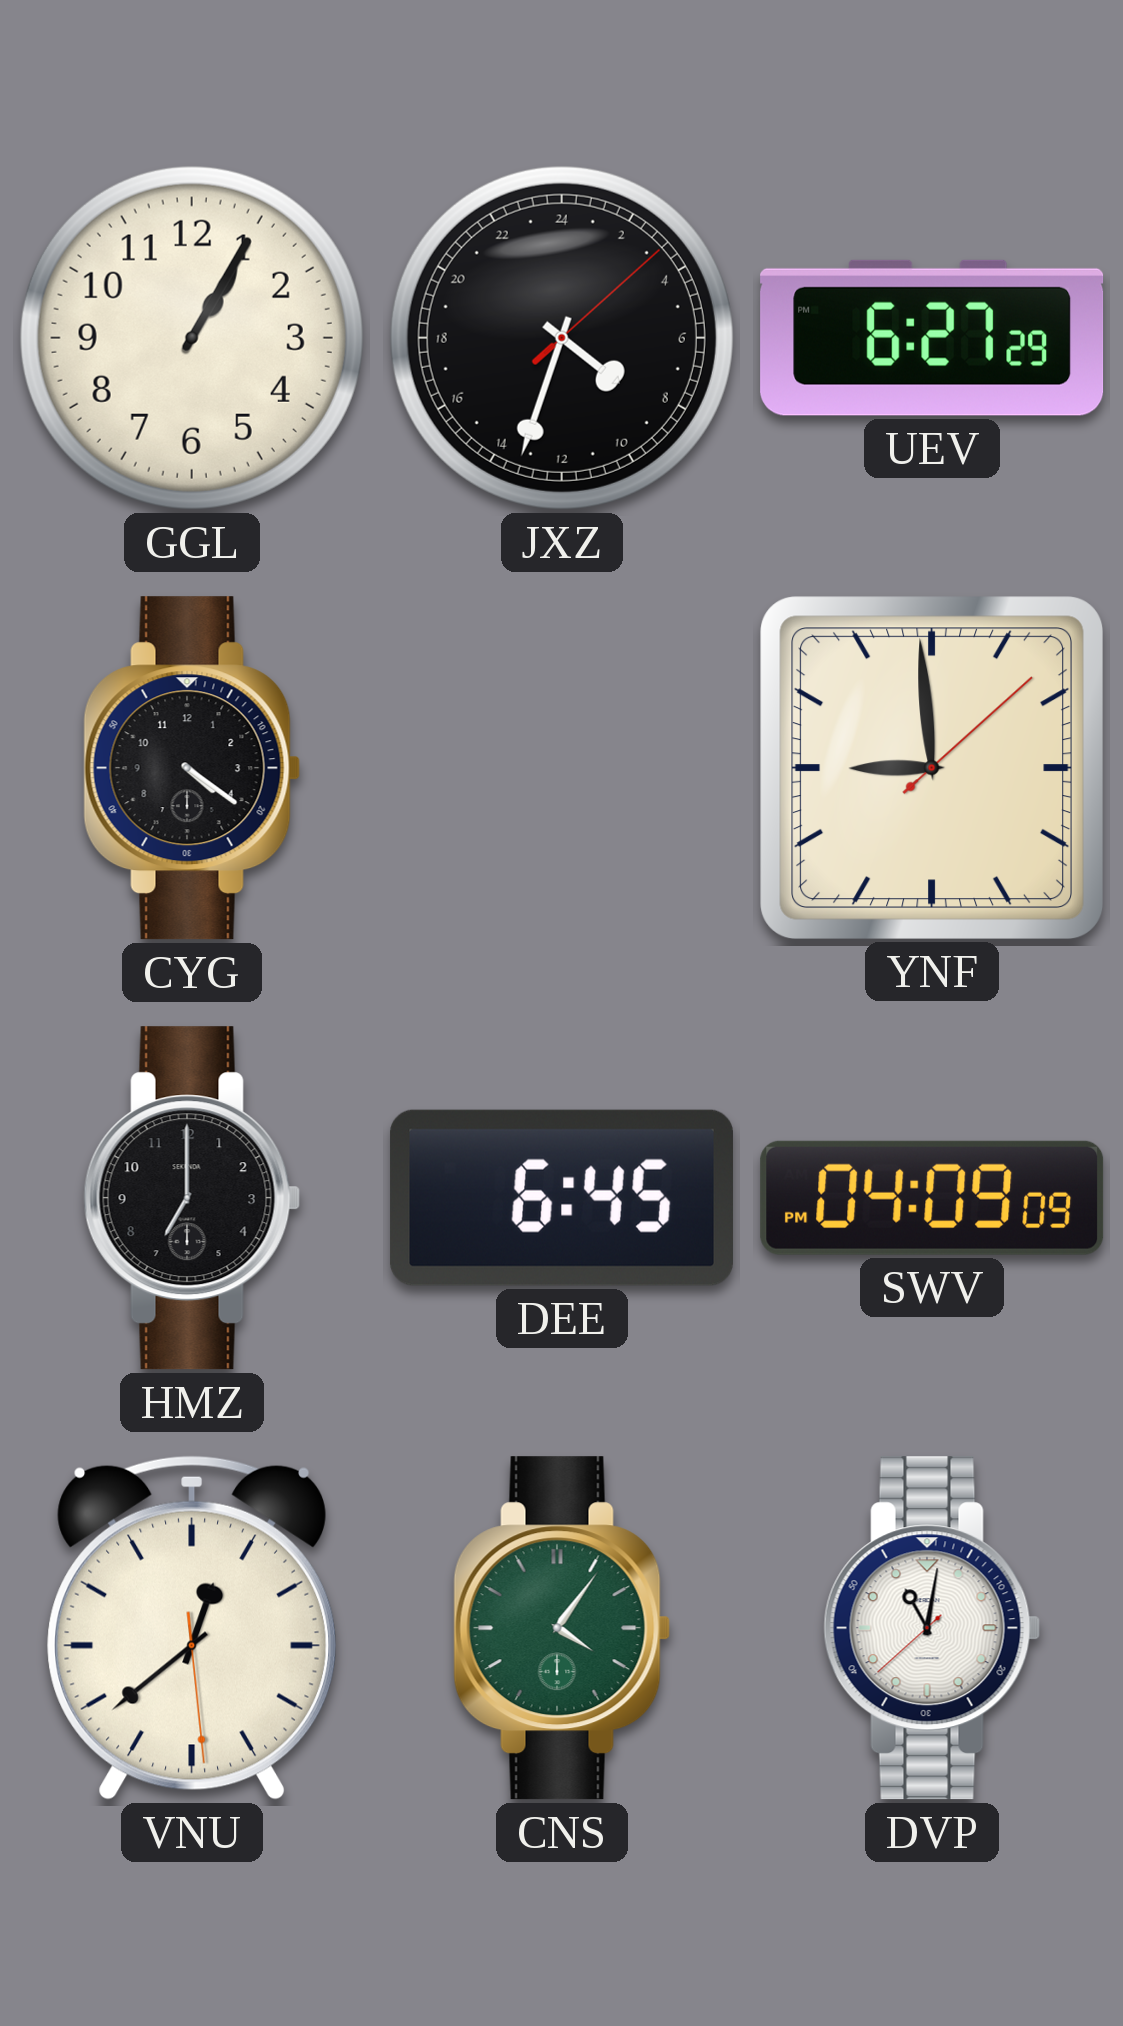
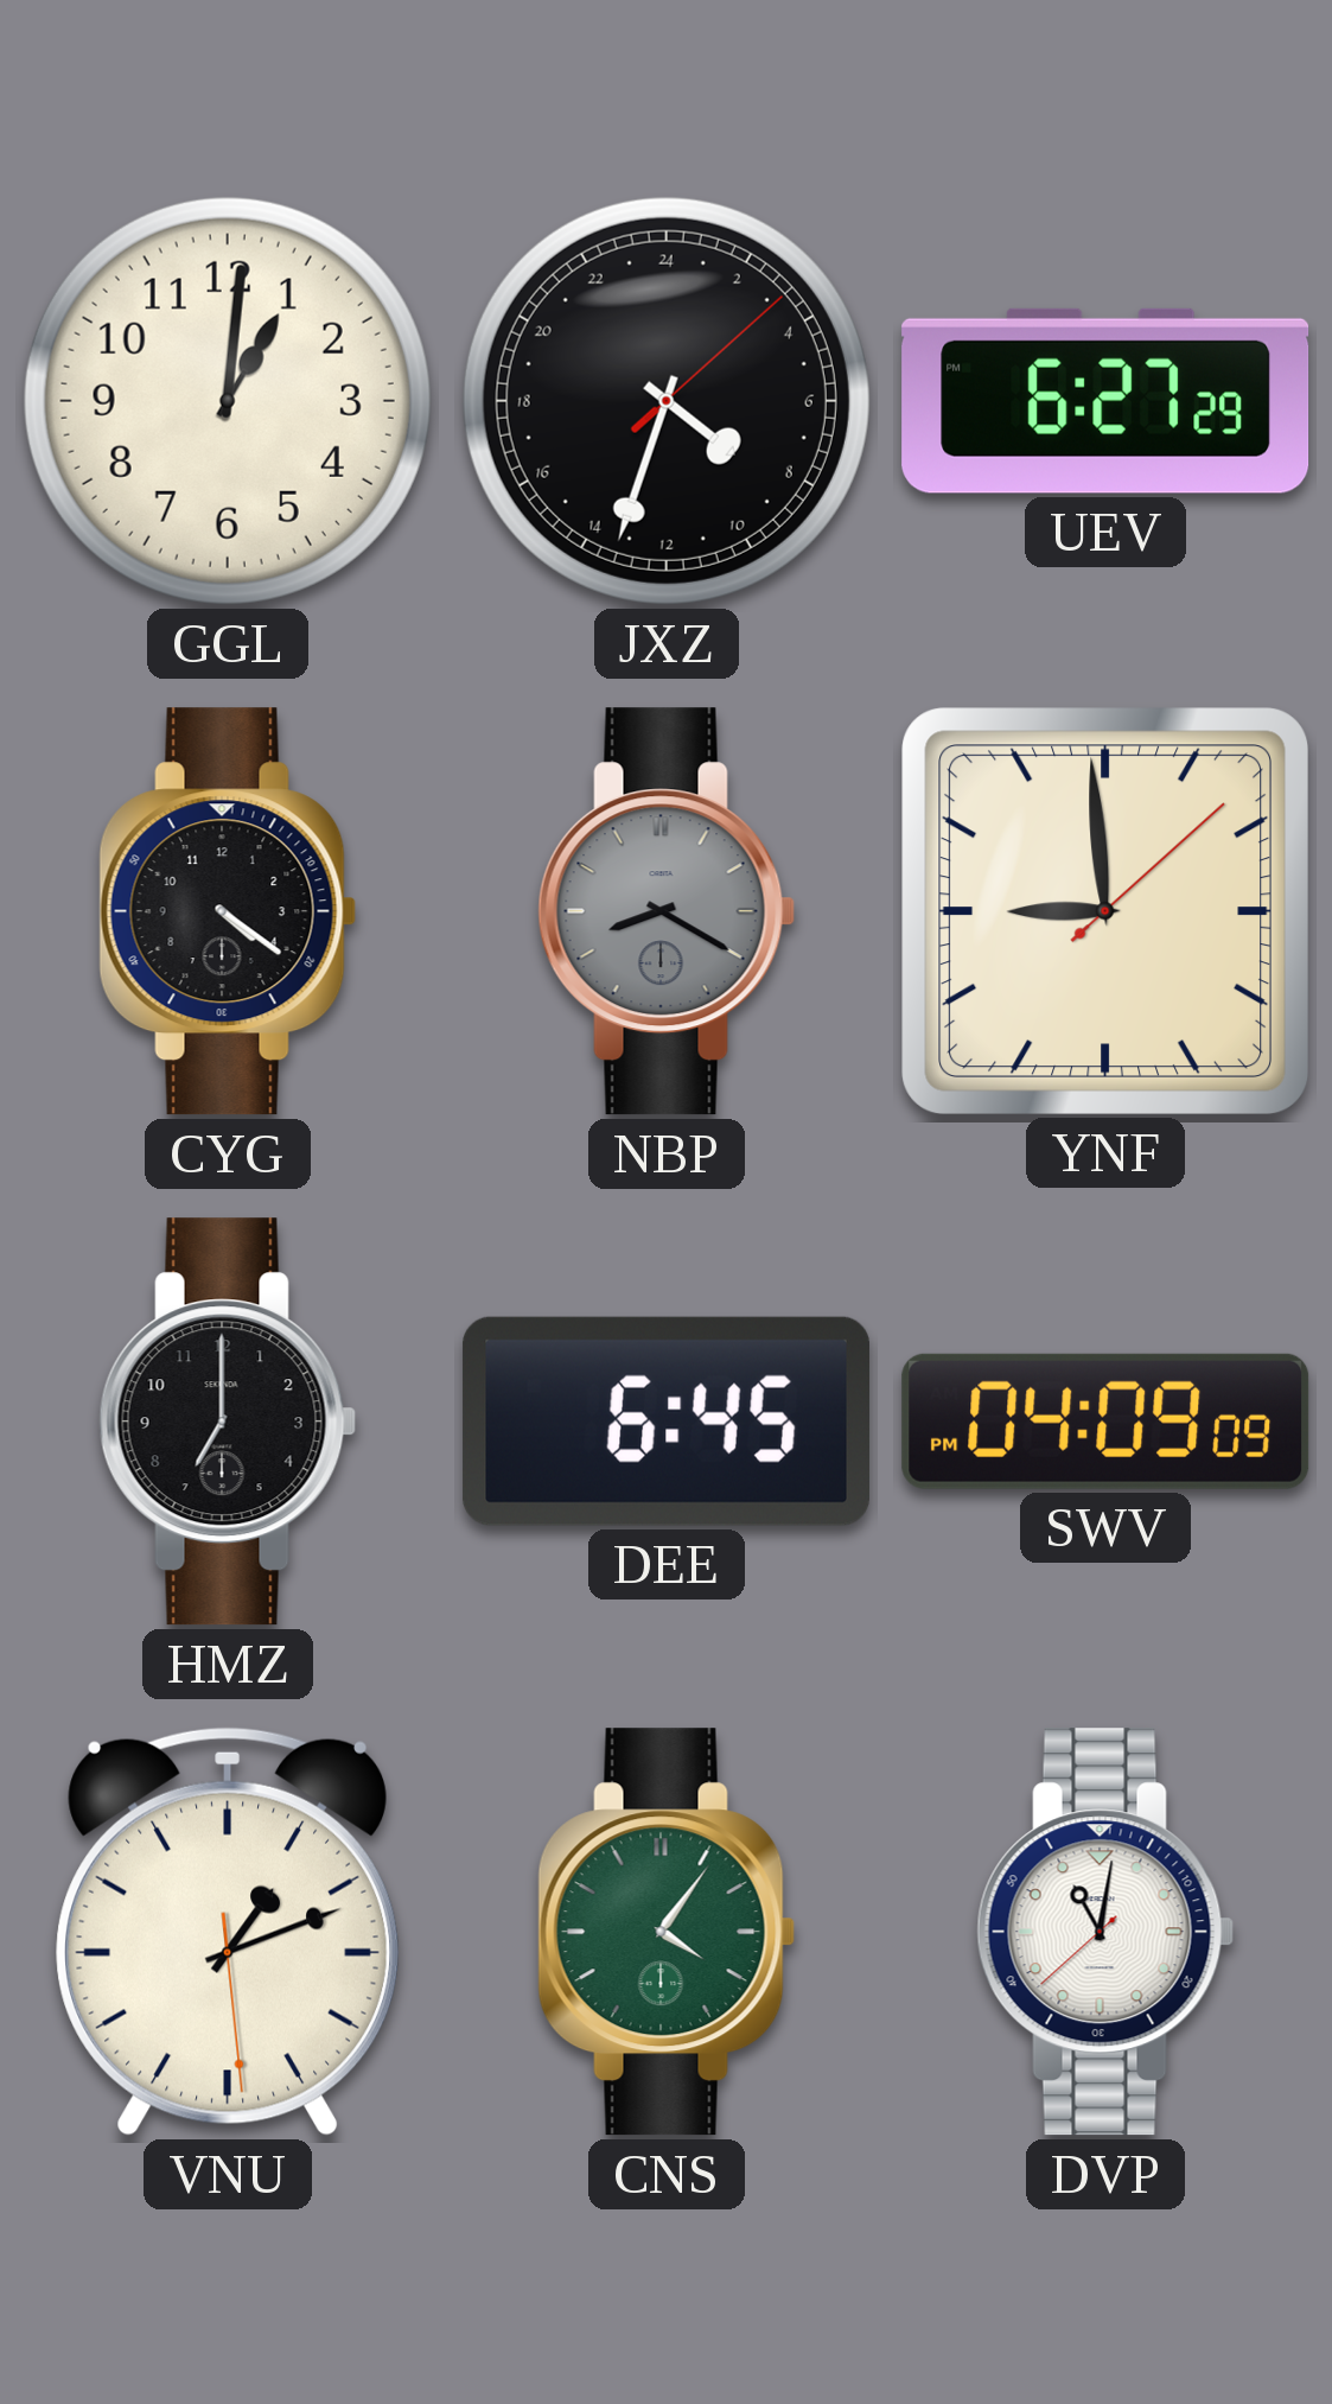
GGL: 1:05 -> 1:01
NBP: none -> 8:20
VNU: 12:38 -> 1:11
